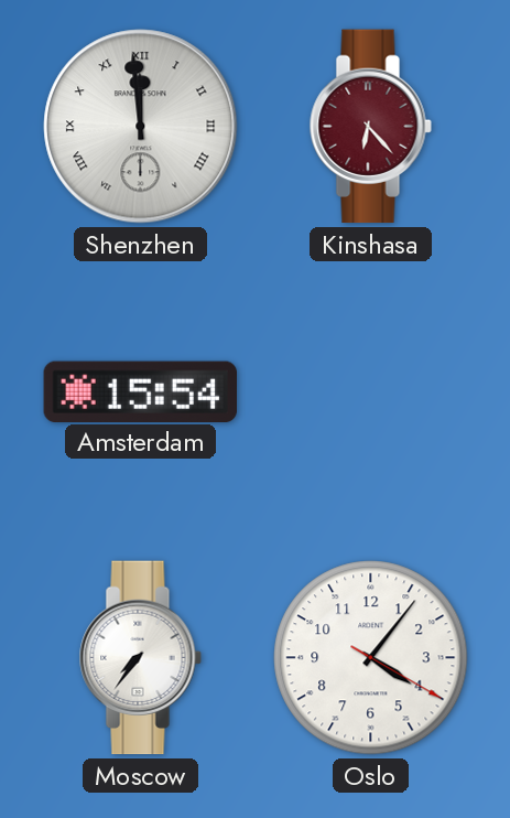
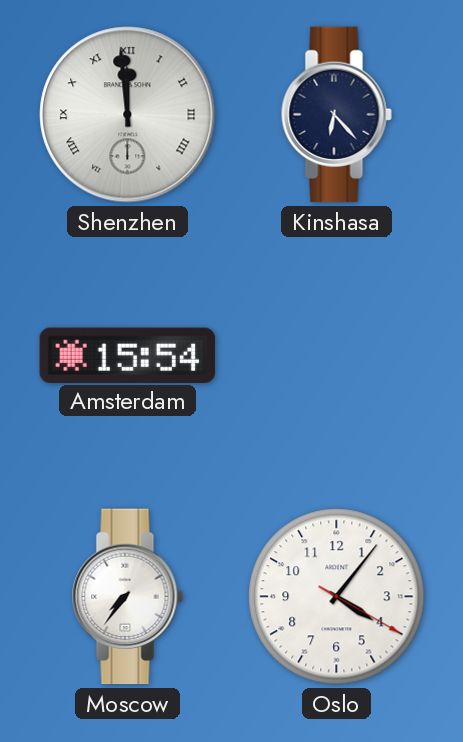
Kinshasa dial: burgundy -> navy
